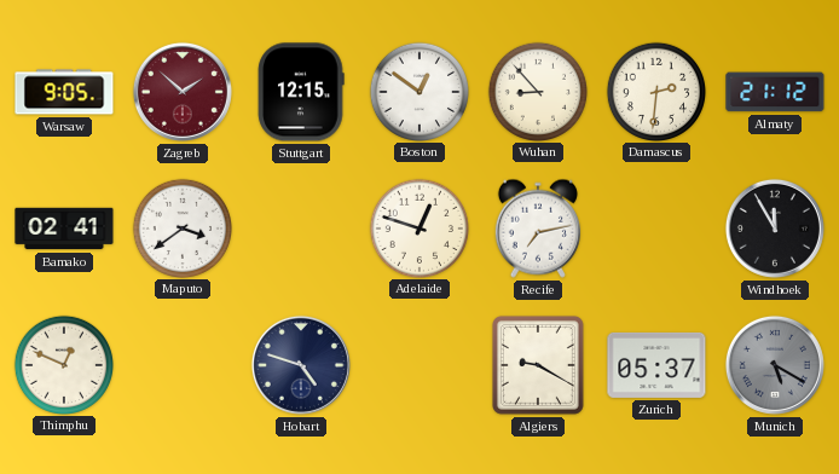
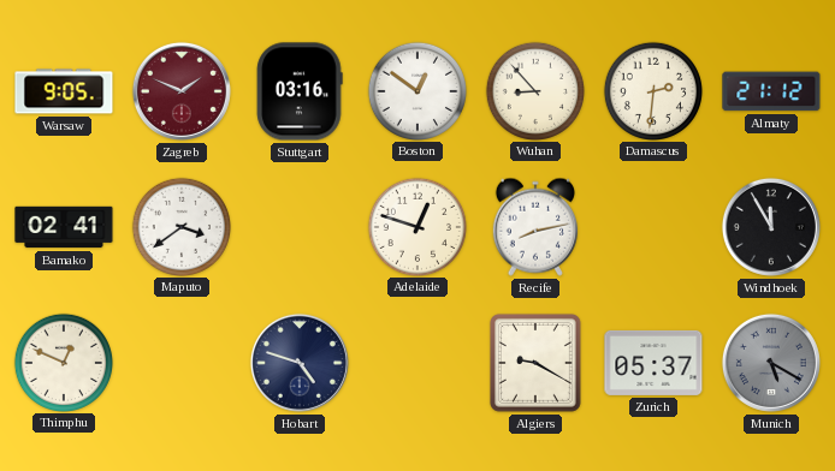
Zagreb: 1:52 -> 1:49
Stuttgart: 12:15 -> 03:16
Recife: 7:13 -> 8:13
